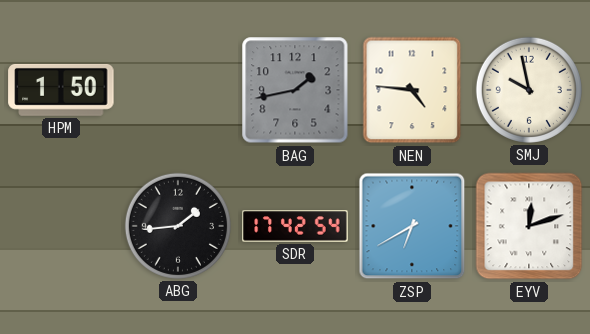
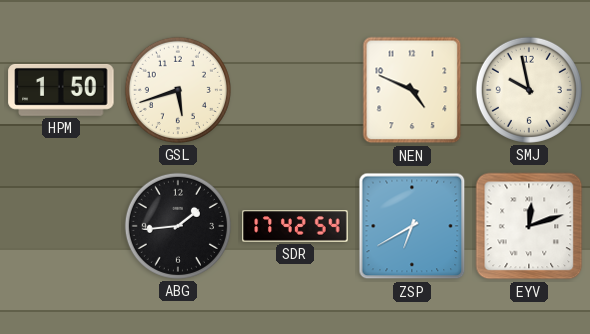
GSL: none -> 5:42
BAG: 1:43 -> none
NEN: 4:46 -> 4:49
